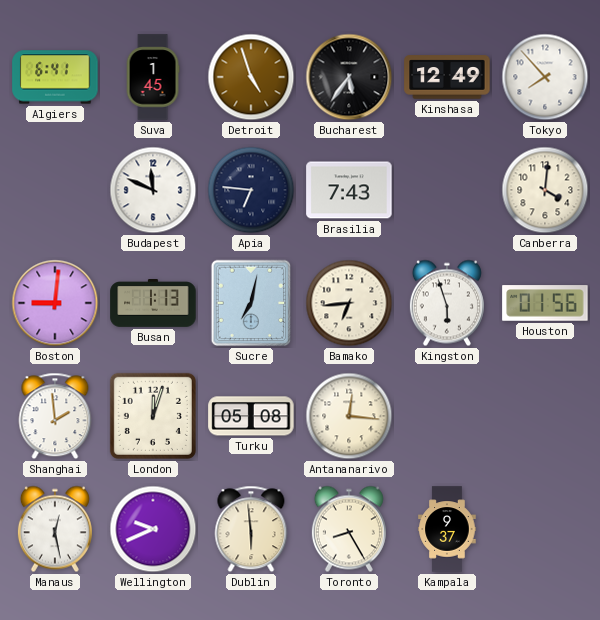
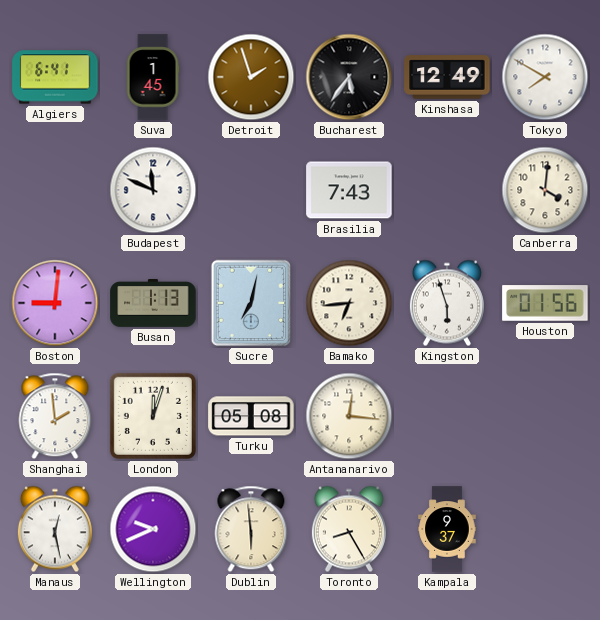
Detroit: 4:57 -> 1:57
Tokyo: 7:53 -> 7:50
Apia: 6:46 -> none
